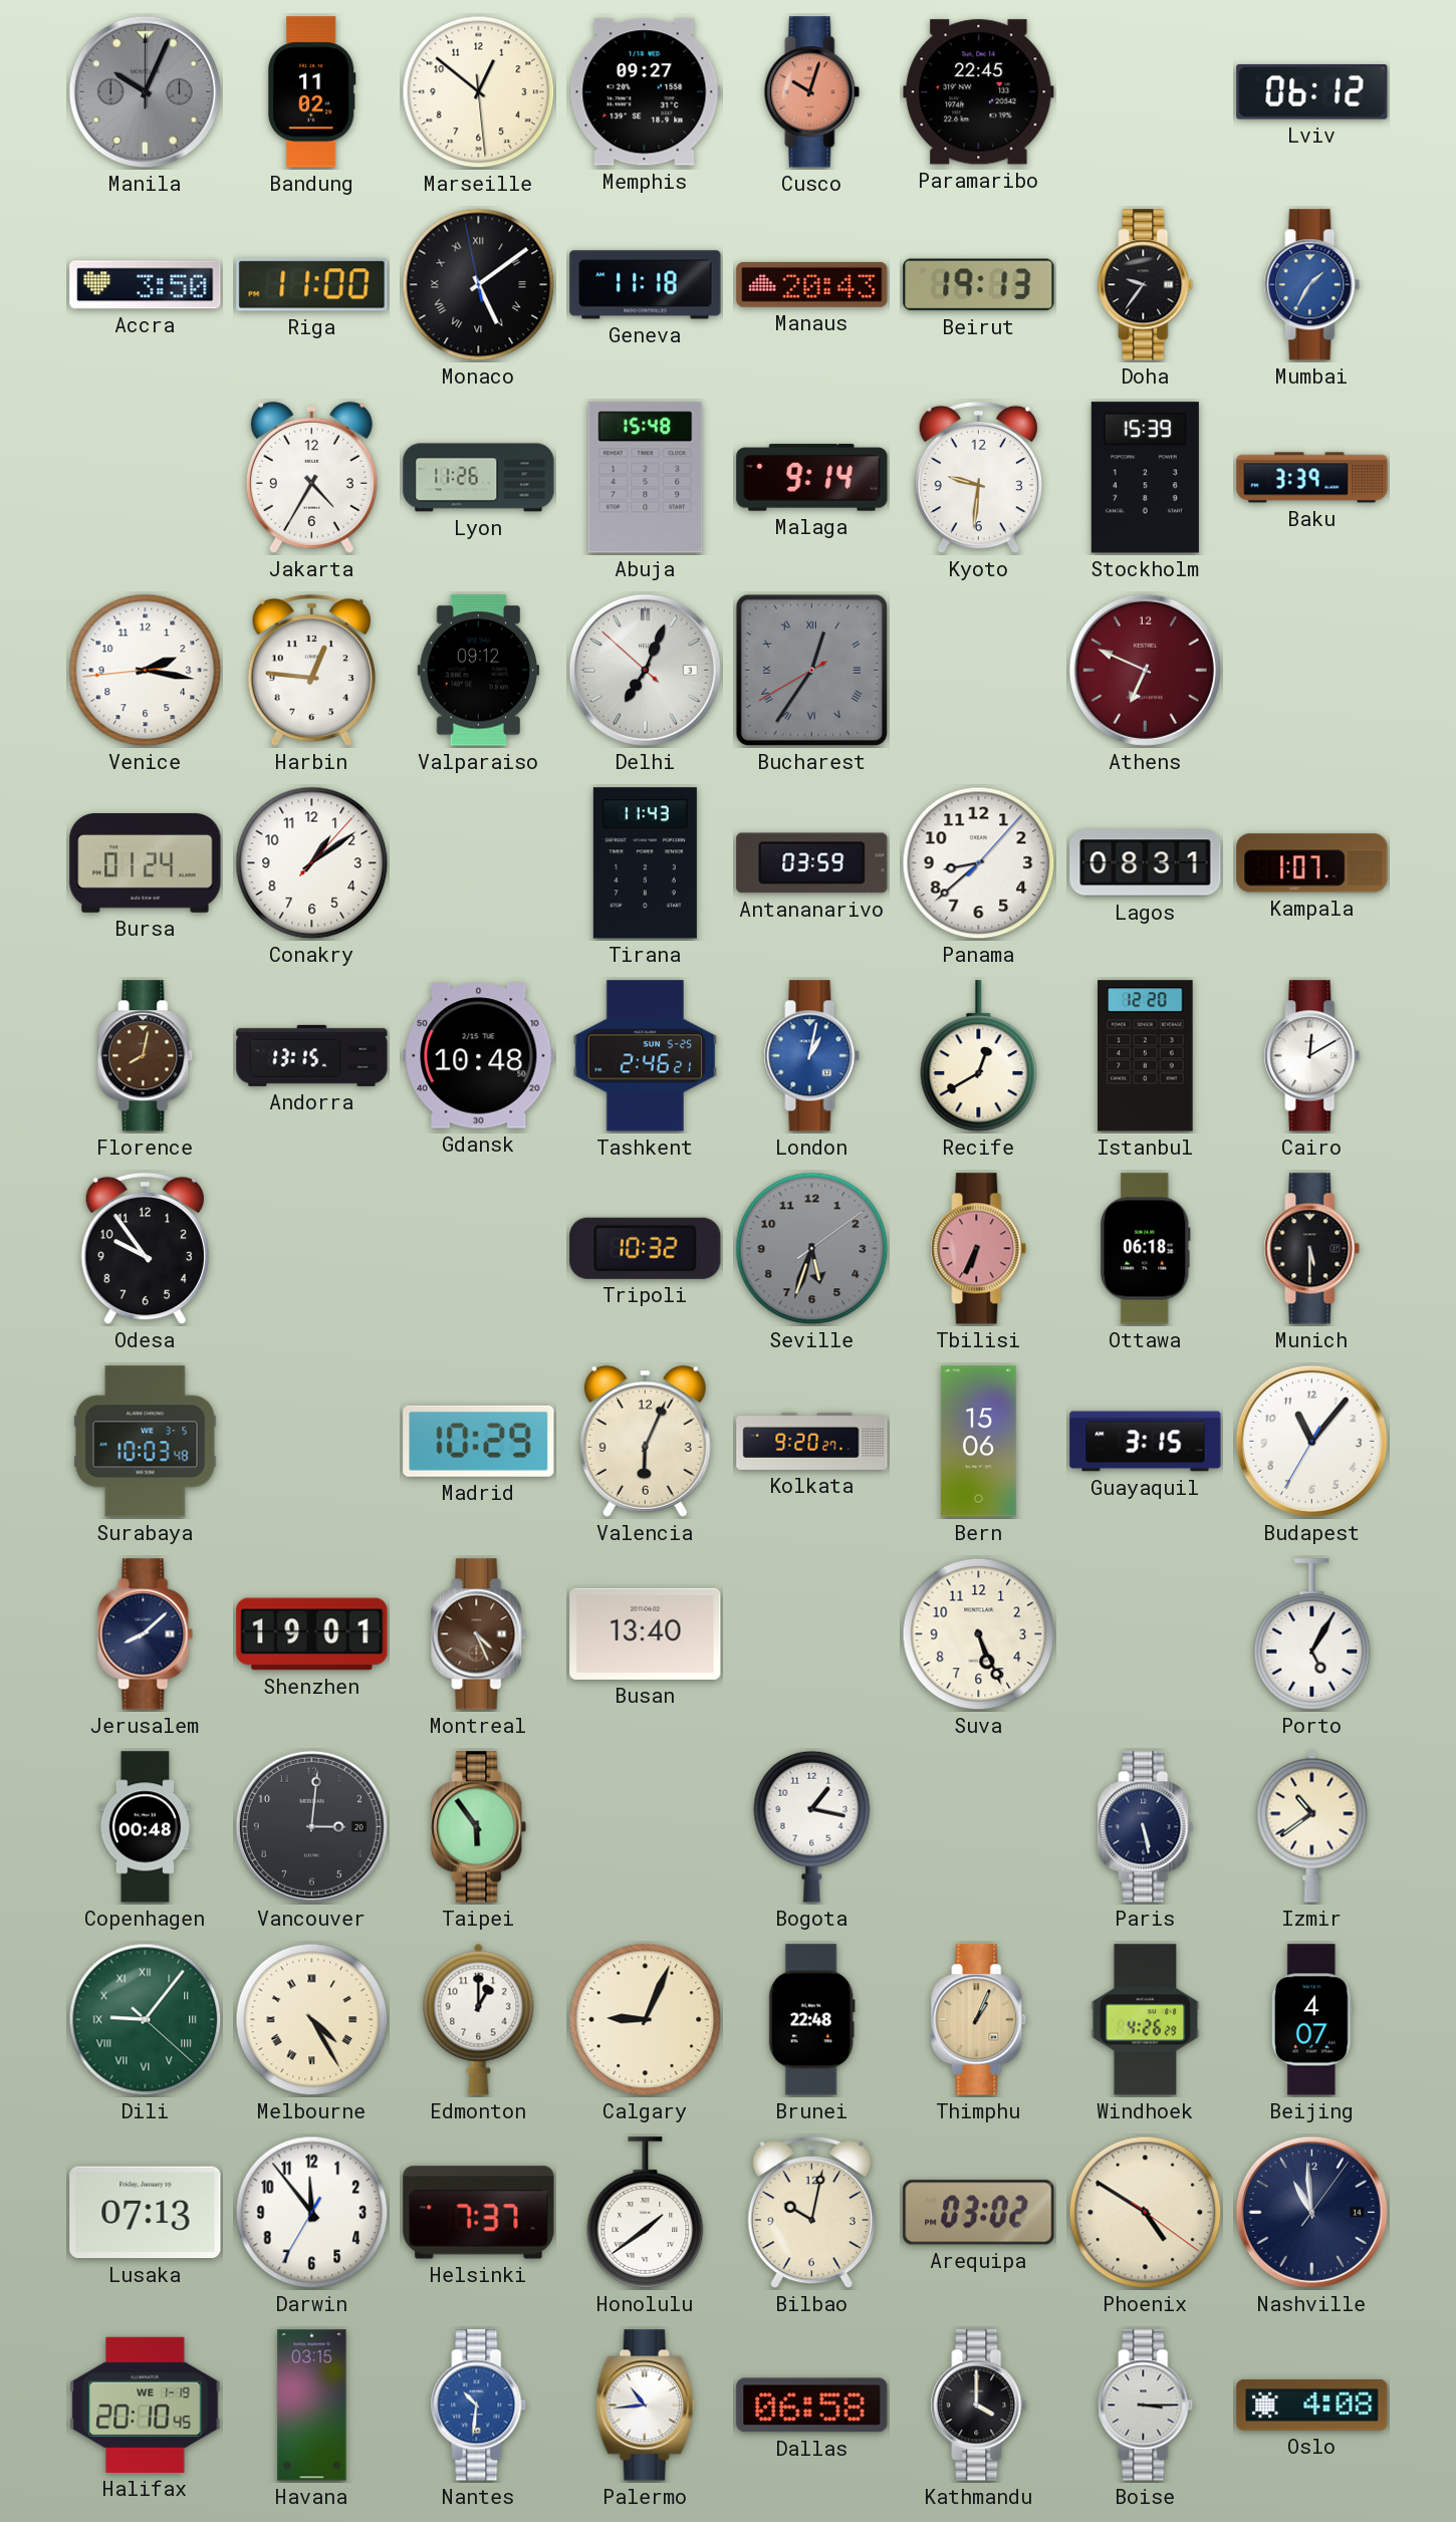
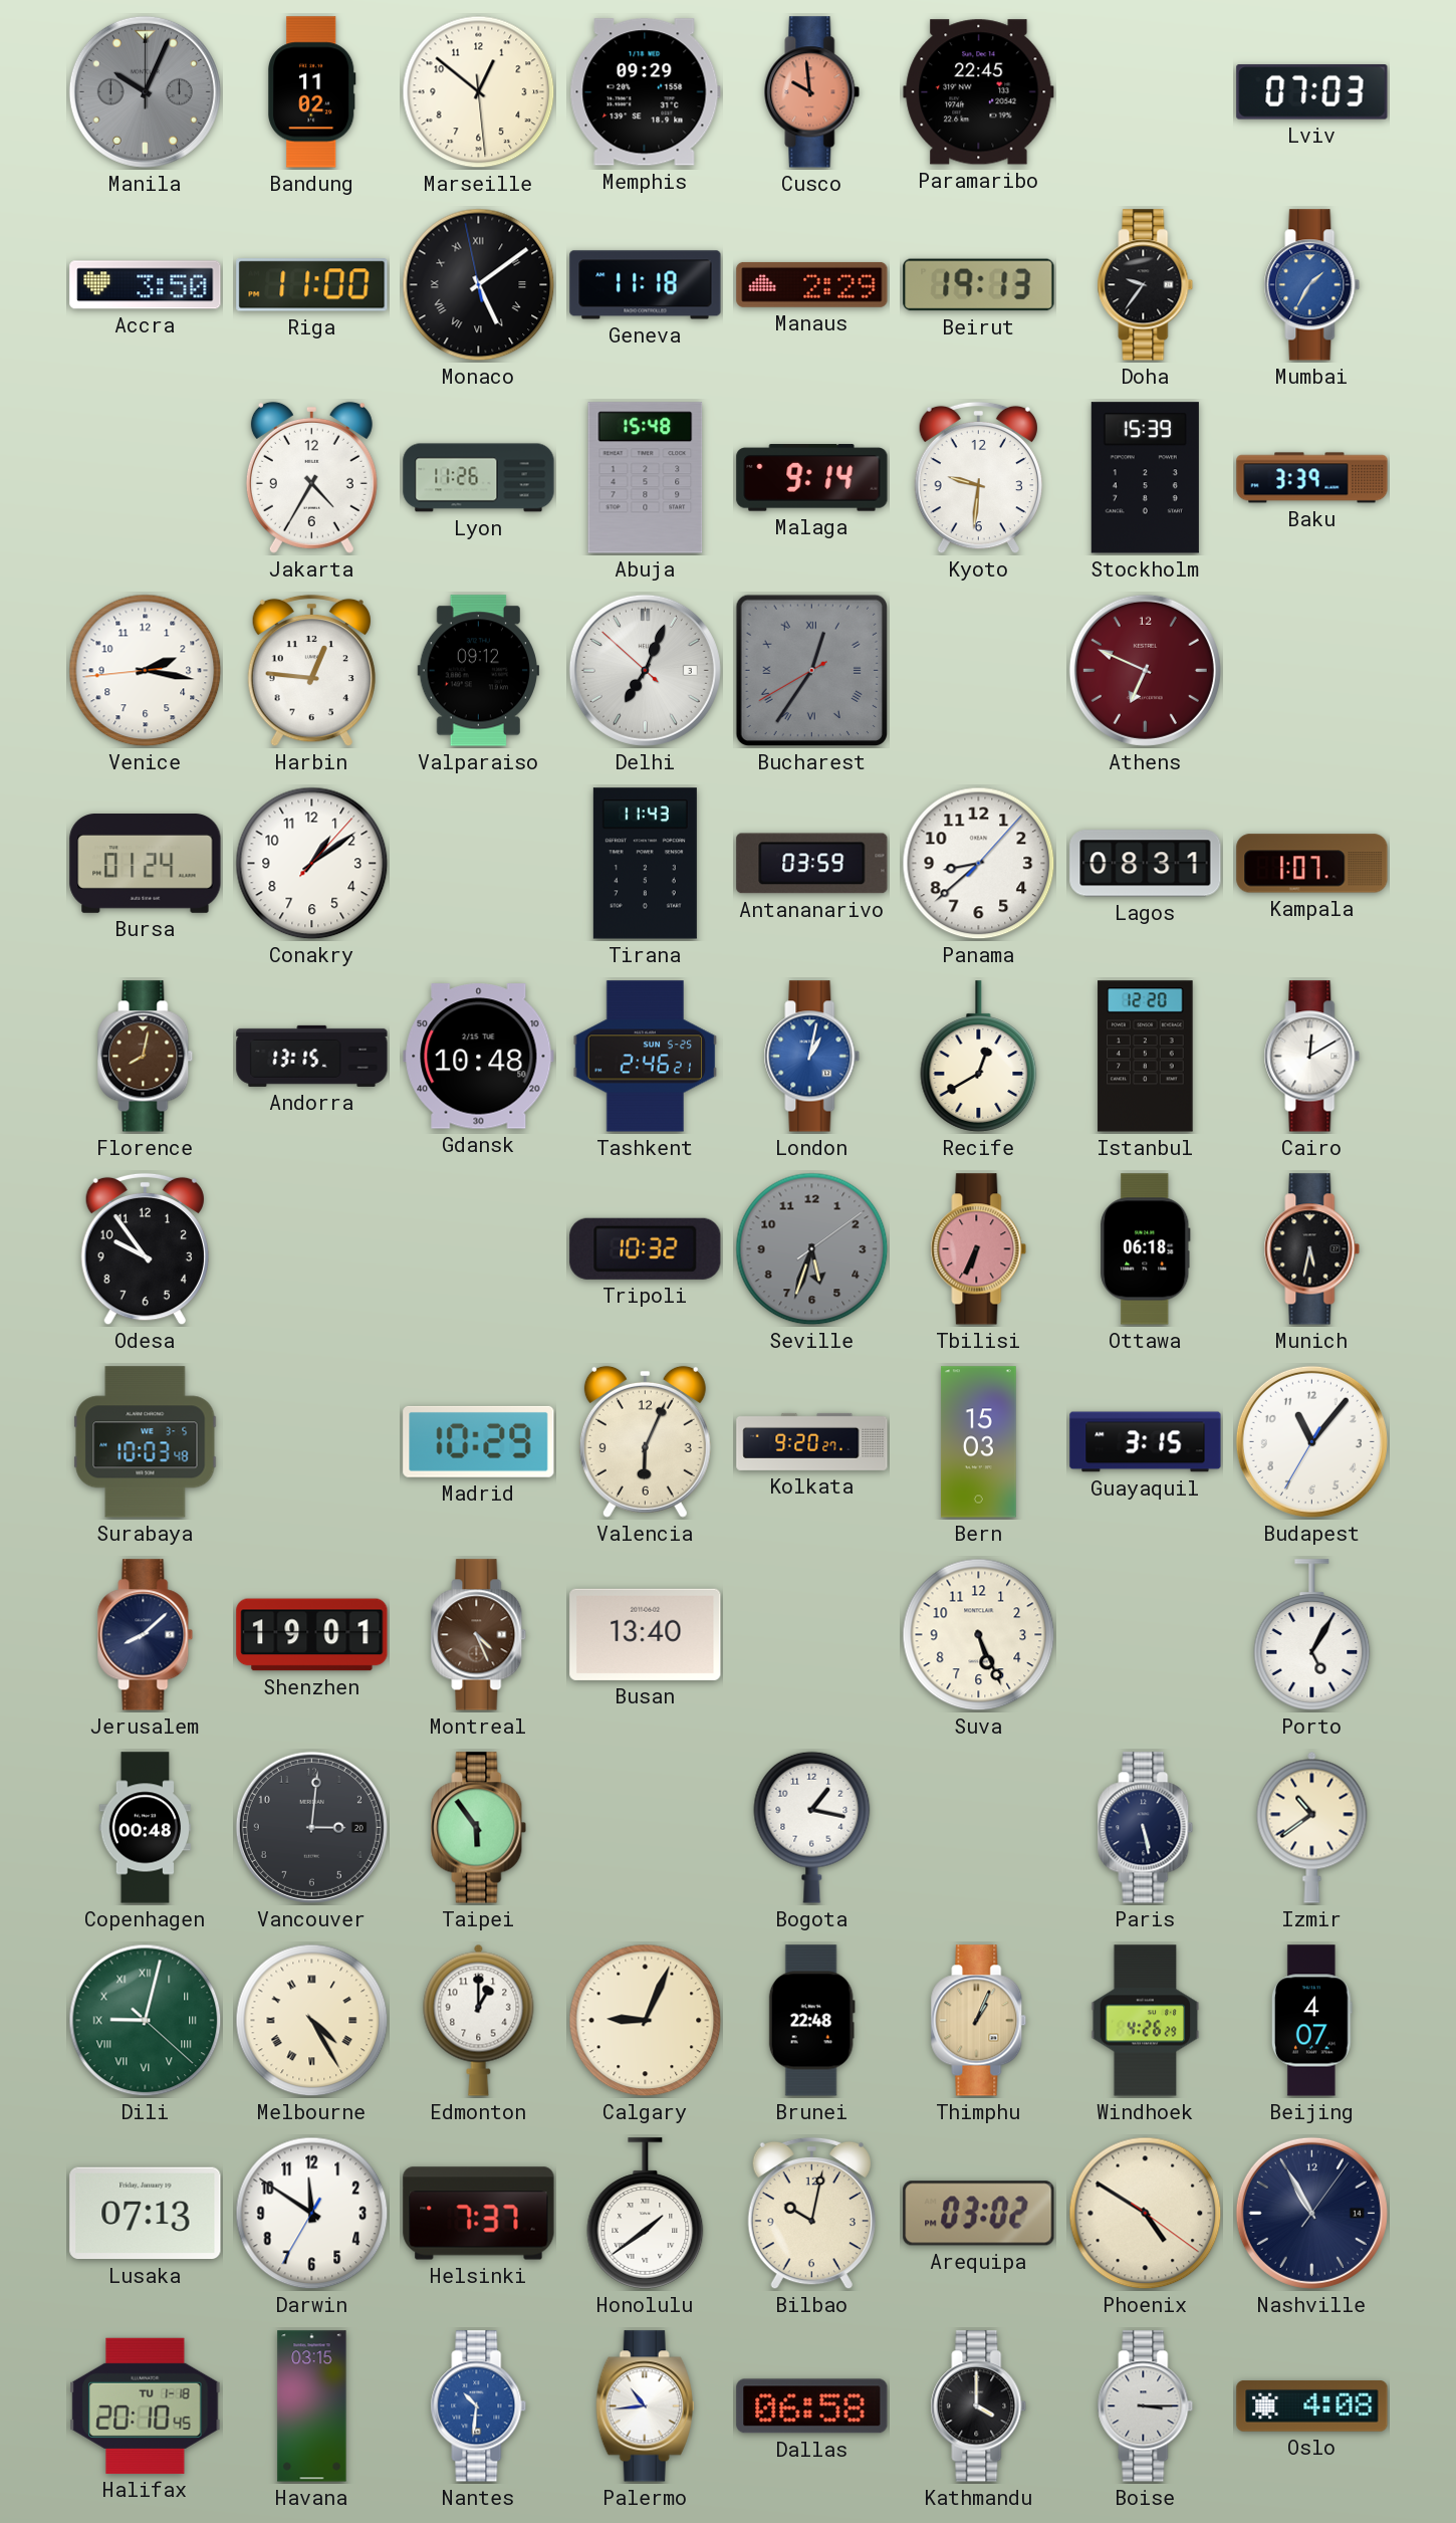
Memphis: 09:27 -> 09:29
Cusco: 10:03 -> 9:59
Lviv: 06:12 -> 07:03
Manaus: 20:43 -> 2:29
Munich: 5:30 -> 5:32
Bern: 15:06 -> 15:03
Dili: 9:06 -> 9:02
Darwin: 11:53 -> 11:50
Nashville: 10:59 -> 10:55
Halifax date: WE 1-19 -> TU 1-18
